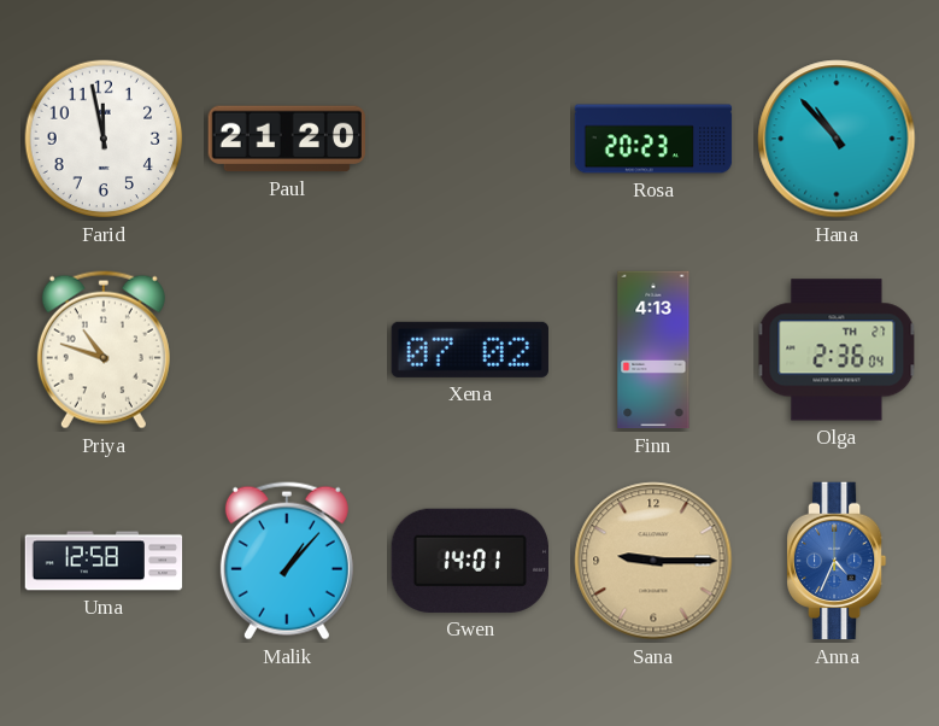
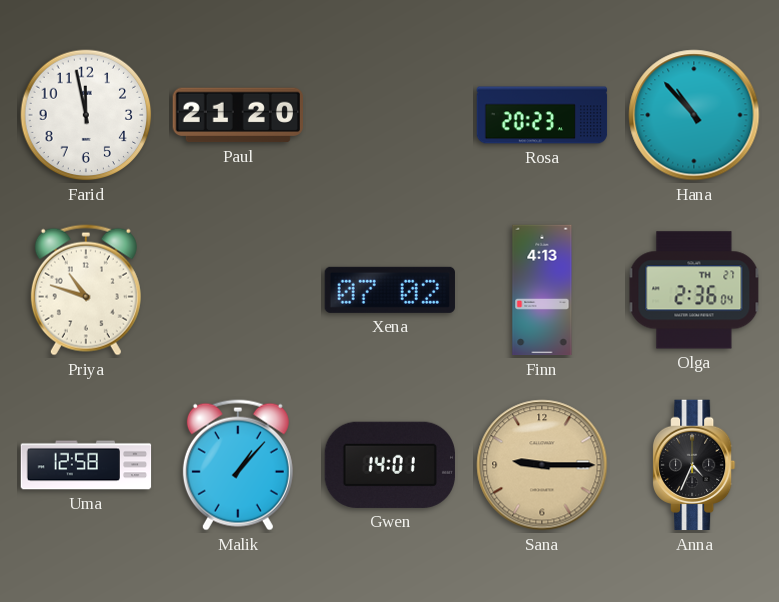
Anna dial: blue -> black
